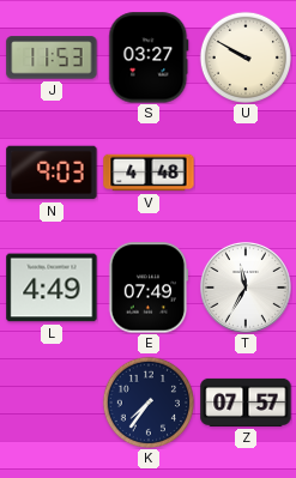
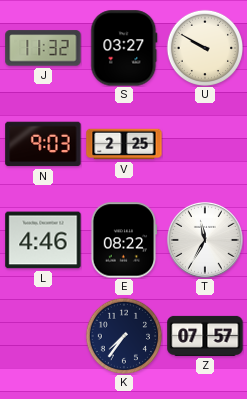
J: 11:53 -> 11:32
V: 4:48 -> 2:25
L: 4:49 -> 4:46
E: 07:49 -> 08:22
